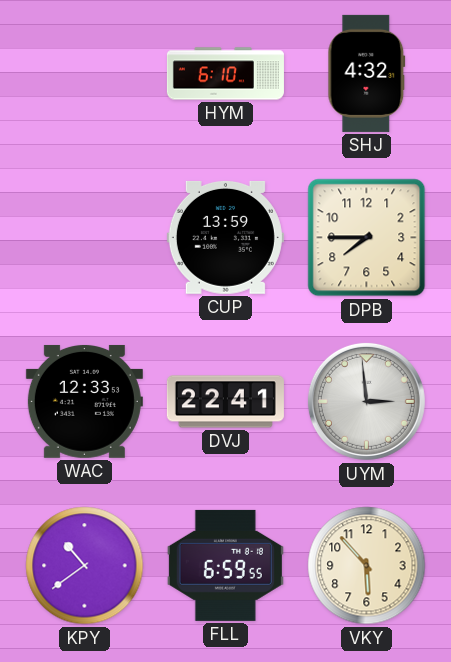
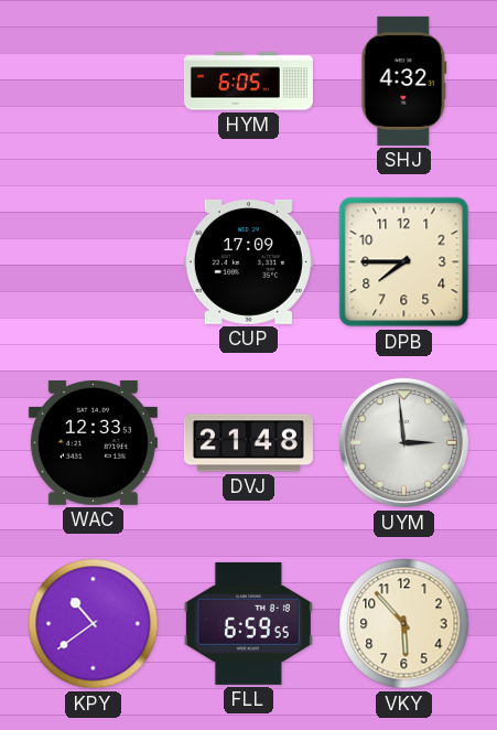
HYM: 6:10 -> 6:05
CUP: 13:59 -> 17:09
DVJ: 22:41 -> 21:48
